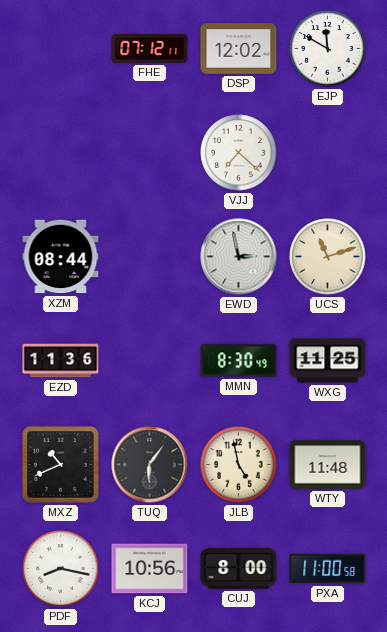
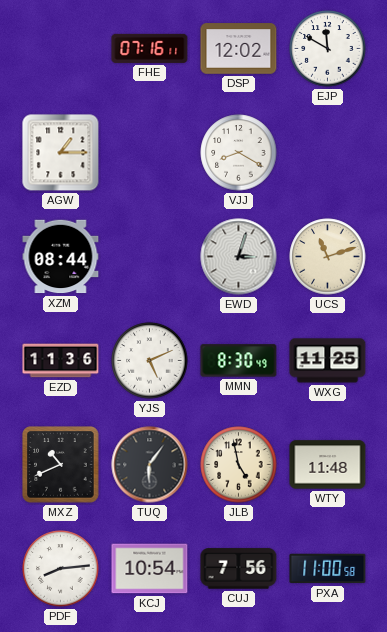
FHE: 07:12 -> 07:16
AGW: none -> 1:15
VJJ: 7:22 -> 8:20
EWD: 2:58 -> 3:03
YJS: none -> 5:11
PDF: 8:17 -> 8:14
KCJ: 10:56 -> 10:54
CUJ: 8:00 -> 7:56
